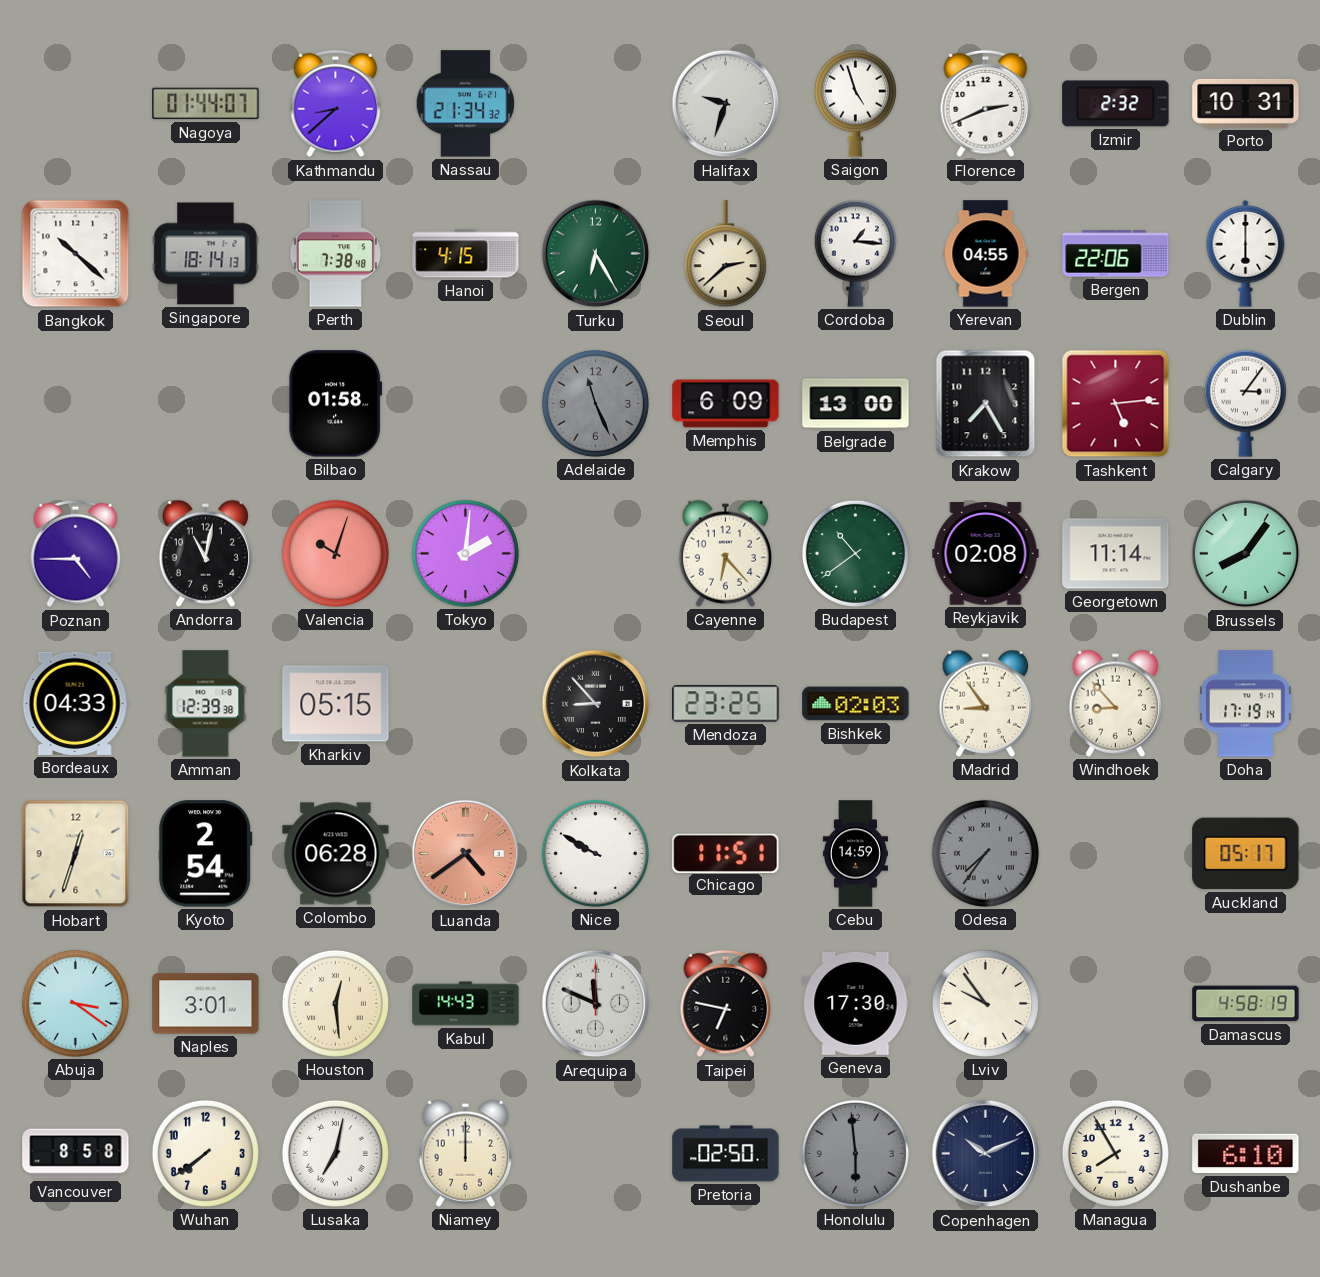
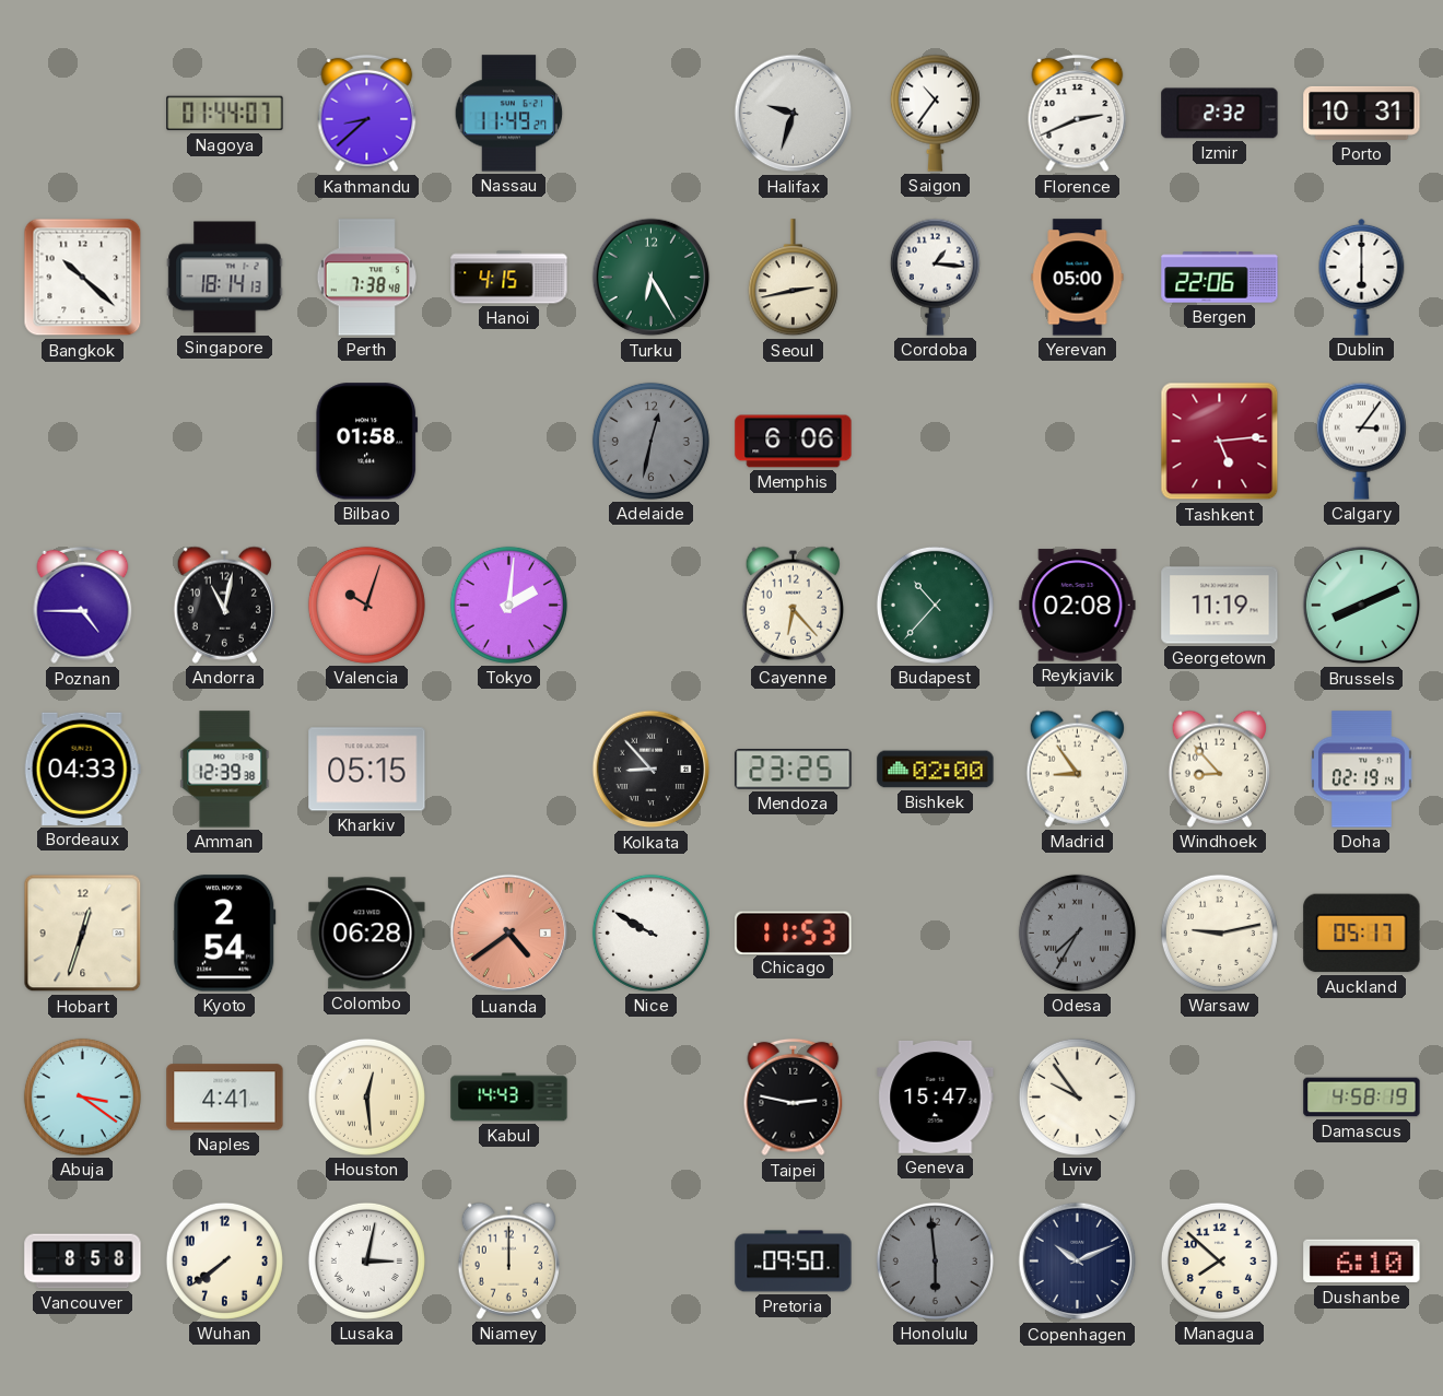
Nassau: 21:34 -> 11:49
Saigon: 4:57 -> 10:36
Seoul: 2:38 -> 2:43
Yerevan: 04:55 -> 05:00
Adelaide: 11:26 -> 12:32
Memphis: 6:09 -> 6:06
Belgrade: 13:00 -> none
Krakow: 7:25 -> none
Budapest: 10:39 -> 10:37
Georgetown: 11:14 -> 11:19
Brussels: 8:06 -> 8:11
Bishkek: 02:03 -> 02:00
Doha: 17:19 -> 02:19
Chicago: 11:51 -> 11:53
Cebu: 14:59 -> none
Odesa: 7:36 -> 7:35
Warsaw: none -> 9:13
Naples: 3:01 -> 4:41
Arequipa: 11:49 -> none
Taipei: 6:47 -> 2:47
Geneva: 17:30 -> 15:47
Lusaka: 7:02 -> 3:02
Pretoria: 02:50 -> 09:50
Managua: 7:55 -> 7:52
